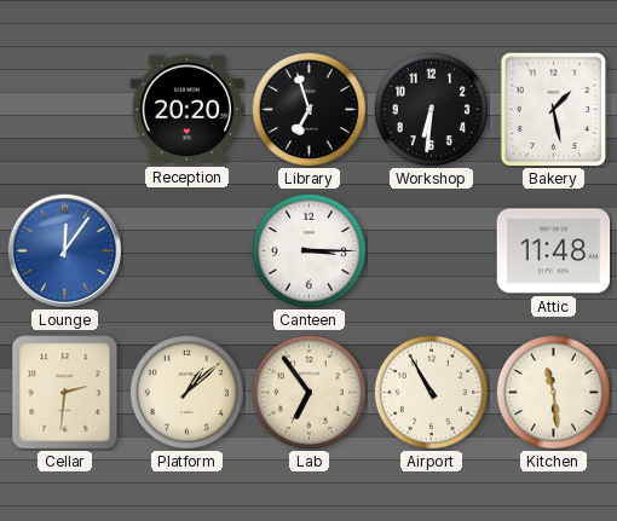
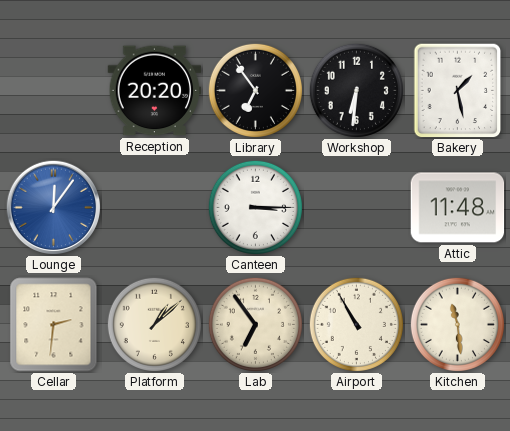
Library: 6:57 -> 6:54
